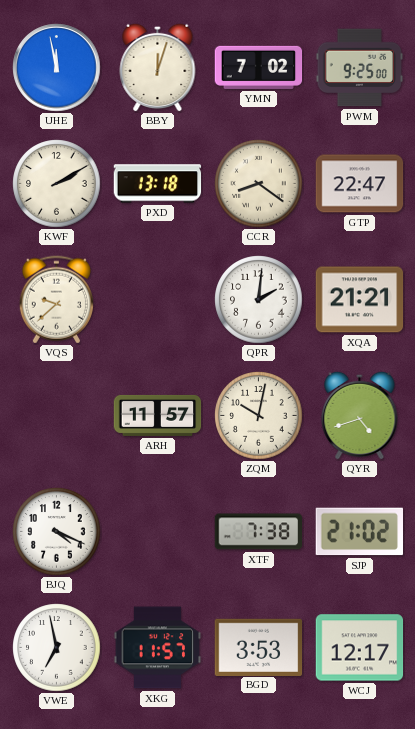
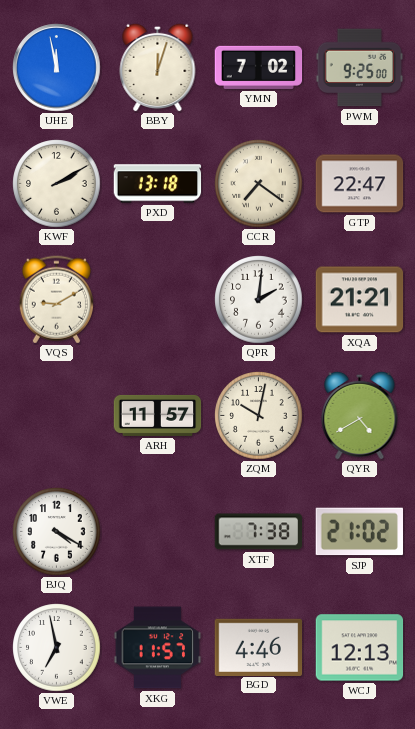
CCR: 8:21 -> 7:21
VQS: 9:38 -> 9:10
QYR: 4:42 -> 4:40
BJQ: 4:19 -> 4:20
BGD: 3:53 -> 4:46
WCJ: 12:17 -> 12:13
